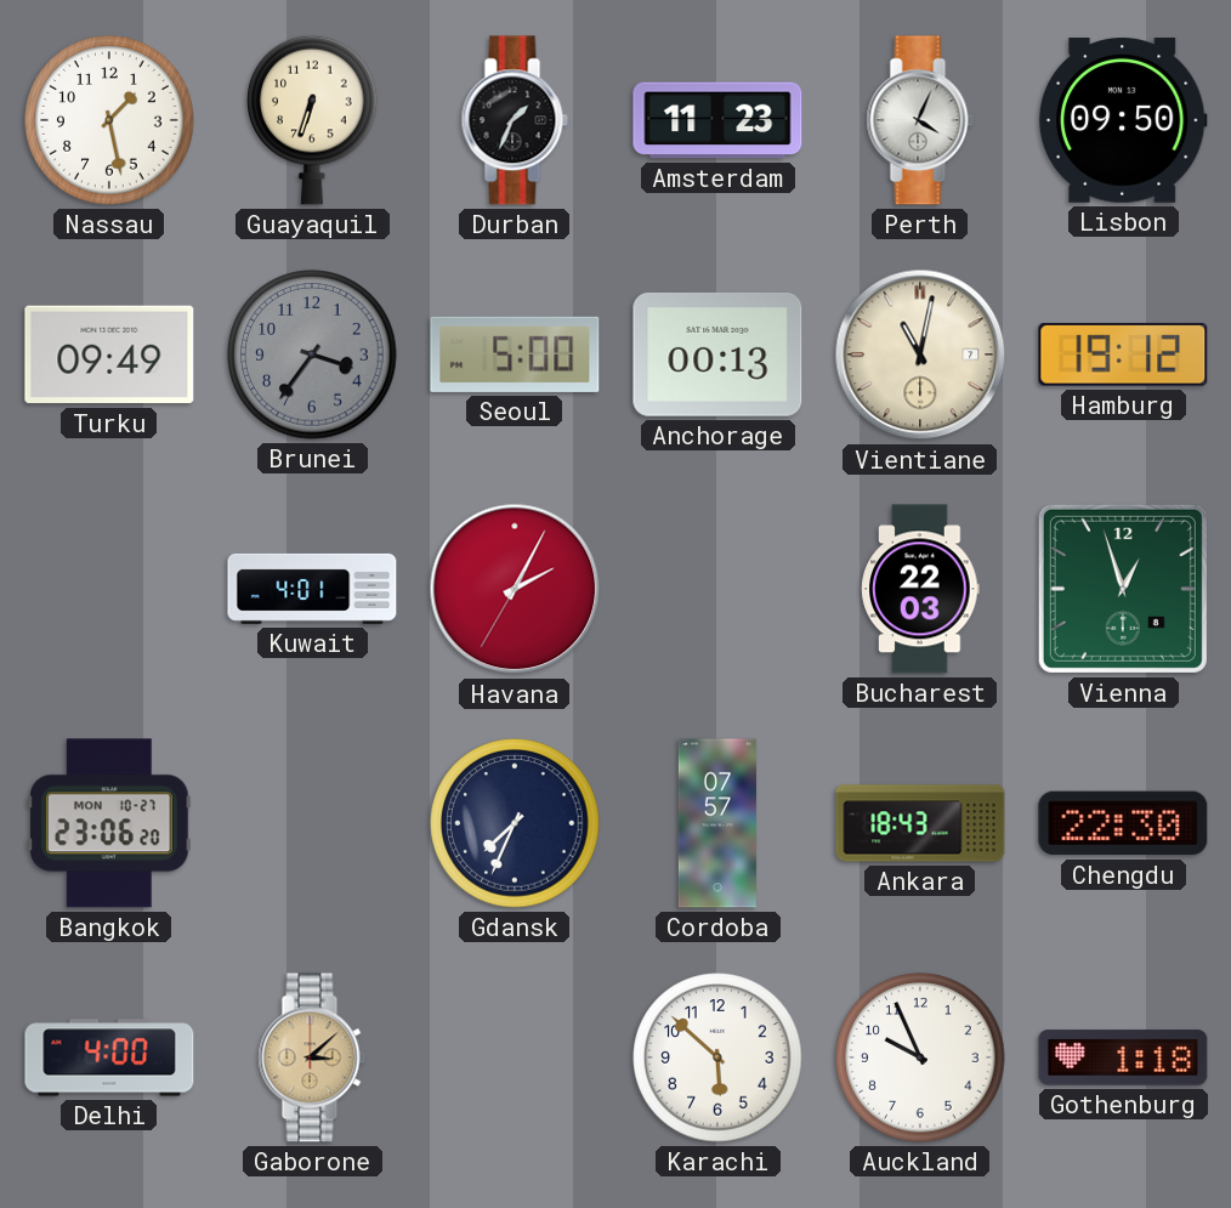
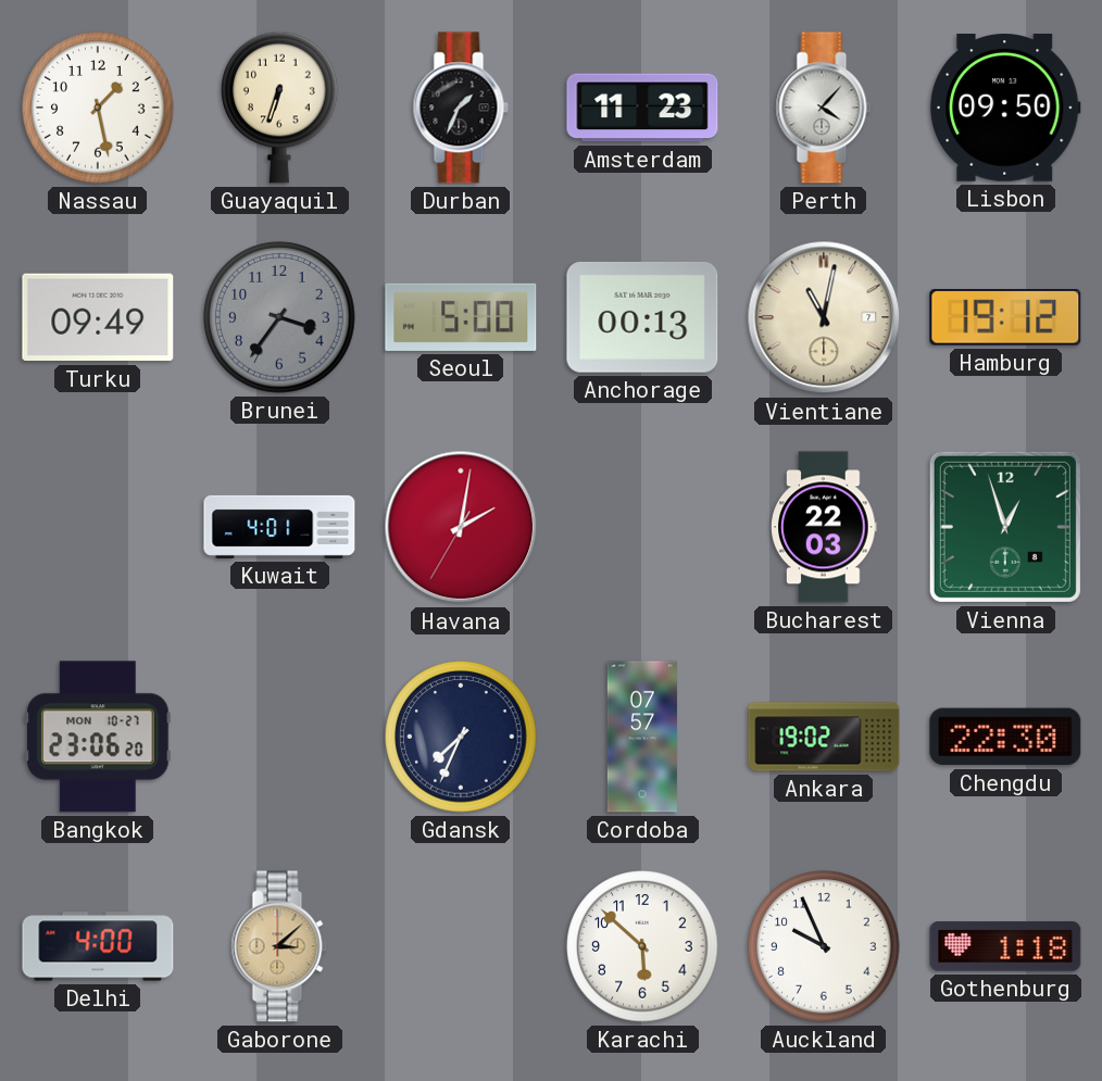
Perth: 4:04 -> 4:07
Havana: 2:04 -> 2:01
Ankara: 18:43 -> 19:02
